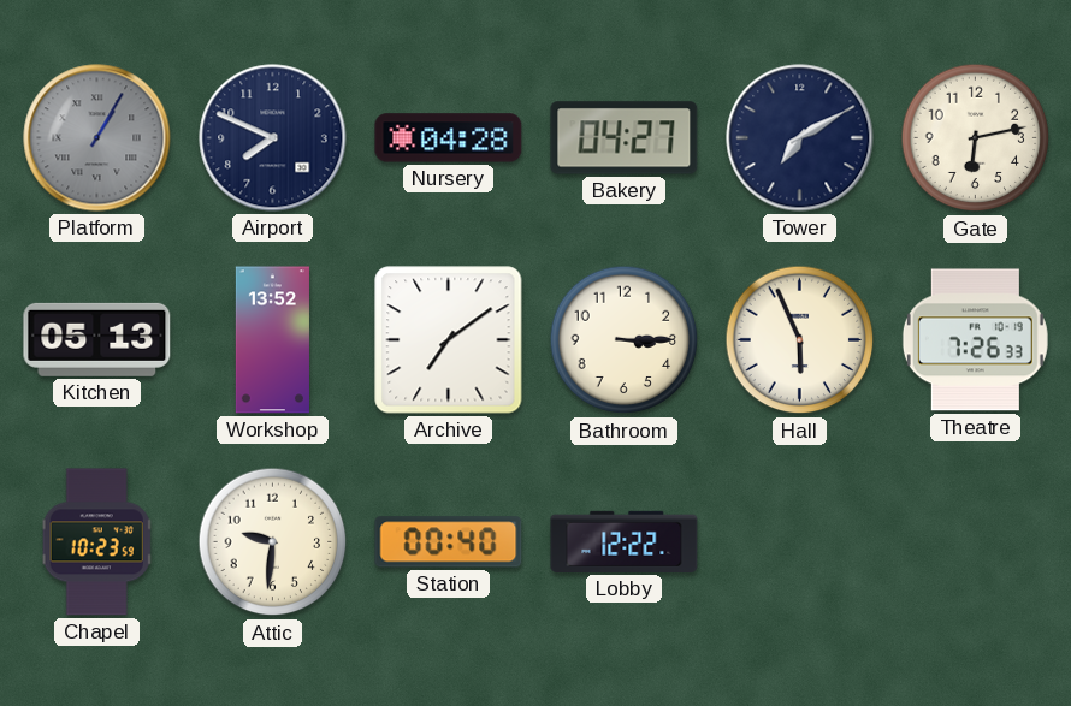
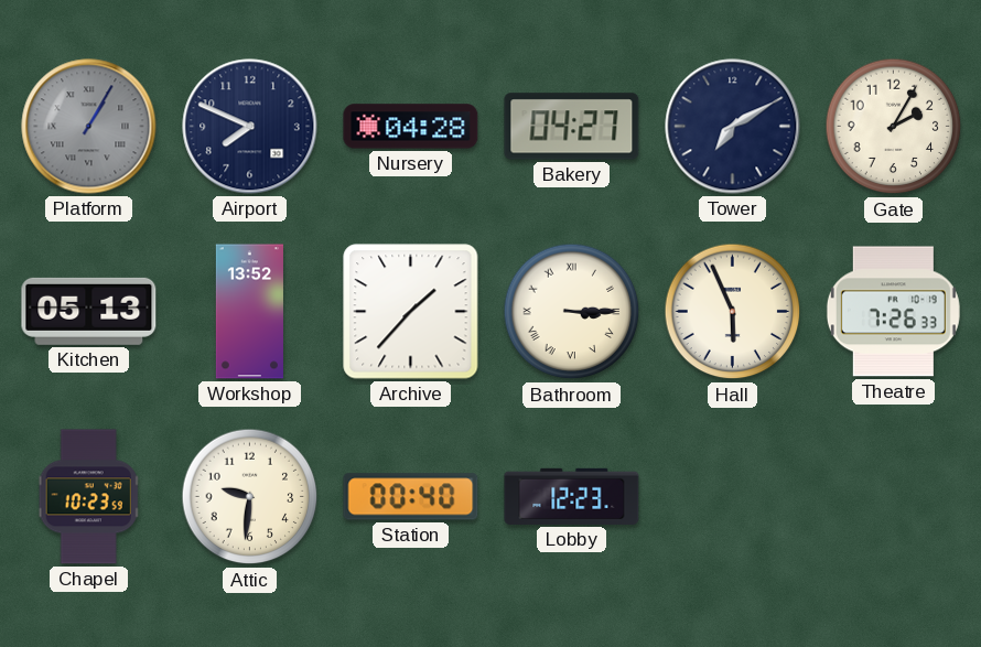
Gate: 6:13 -> 2:05
Archive: 7:09 -> 1:37
Bathroom numerals: Arabic -> Roman
Lobby: 12:22 -> 12:23
